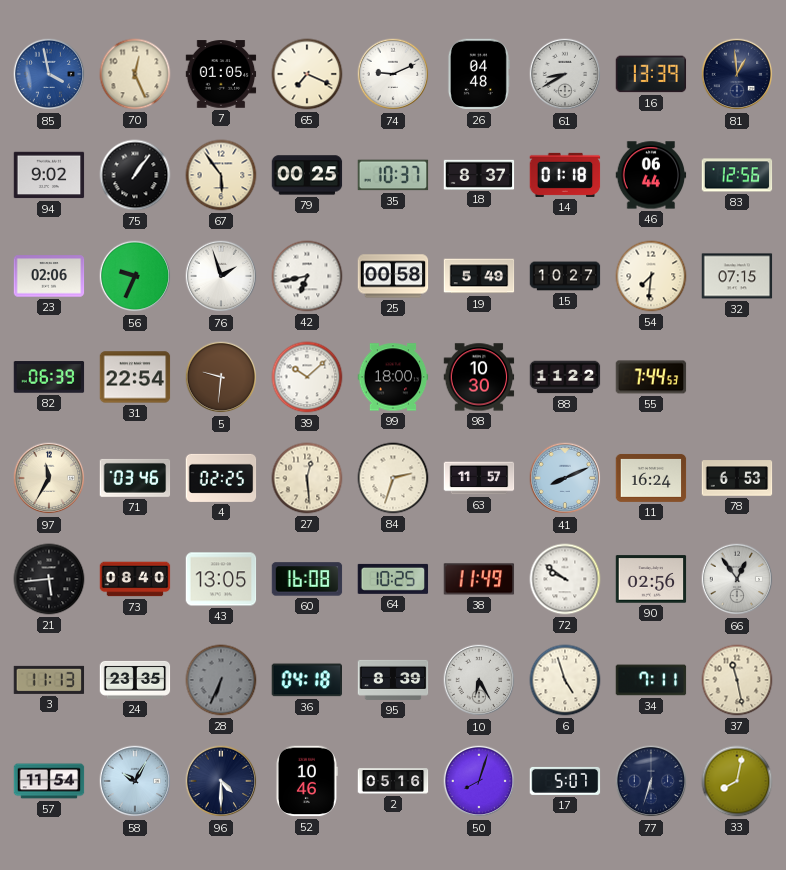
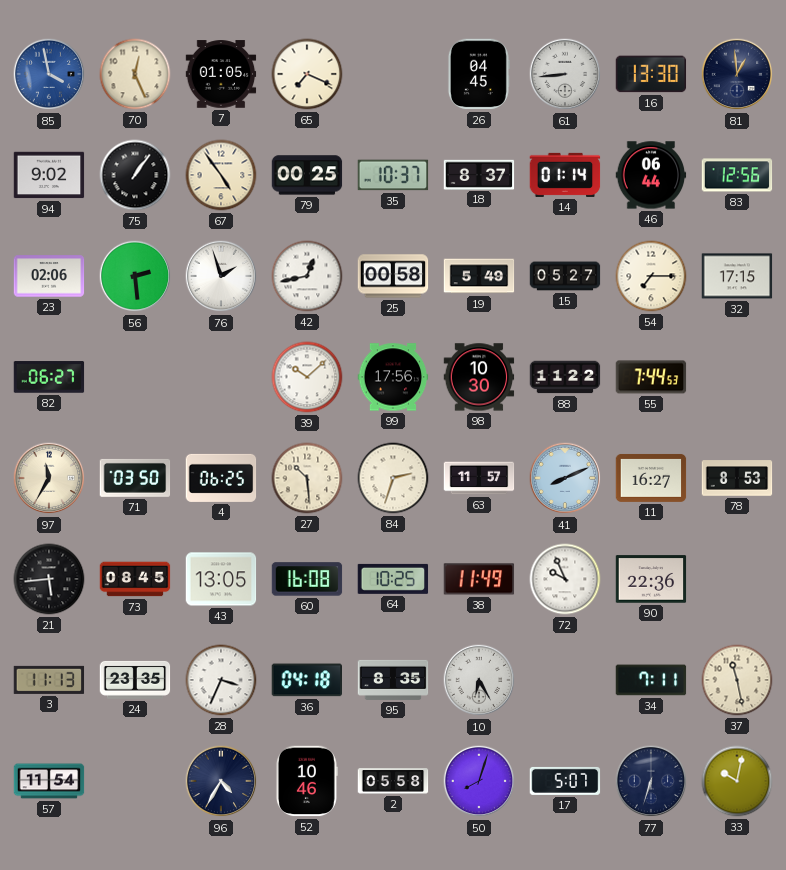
74: 9:11 -> none
26: 04:48 -> 04:45
61: 8:40 -> 8:44
16: 13:39 -> 13:30
67: 5:54 -> 4:54
14: 01:18 -> 01:14
56: 9:34 -> 2:29
42: 6:43 -> 12:43
15: 10:27 -> 05:27
54: 7:31 -> 7:15
32: 07:15 -> 17:15
82: 06:39 -> 06:27
31: 22:54 -> none
5: 9:31 -> none
99: 18:00 -> 17:56
71: 03:46 -> 03:50
4: 02:25 -> 06:25
27: 12:29 -> 10:29
11: 16:24 -> 16:27
78: 6:53 -> 8:53
73: 08:40 -> 08:45
72: 9:51 -> 9:56
90: 02:56 -> 22:36
66: 12:54 -> none
28: 6:34 -> 3:34
28 dial: grey -> white
95: 8:39 -> 8:35
6: 4:57 -> none
58: 10:05 -> none
96: 4:30 -> 4:35
2: 05:16 -> 05:58
33: 8:02 -> 10:02
